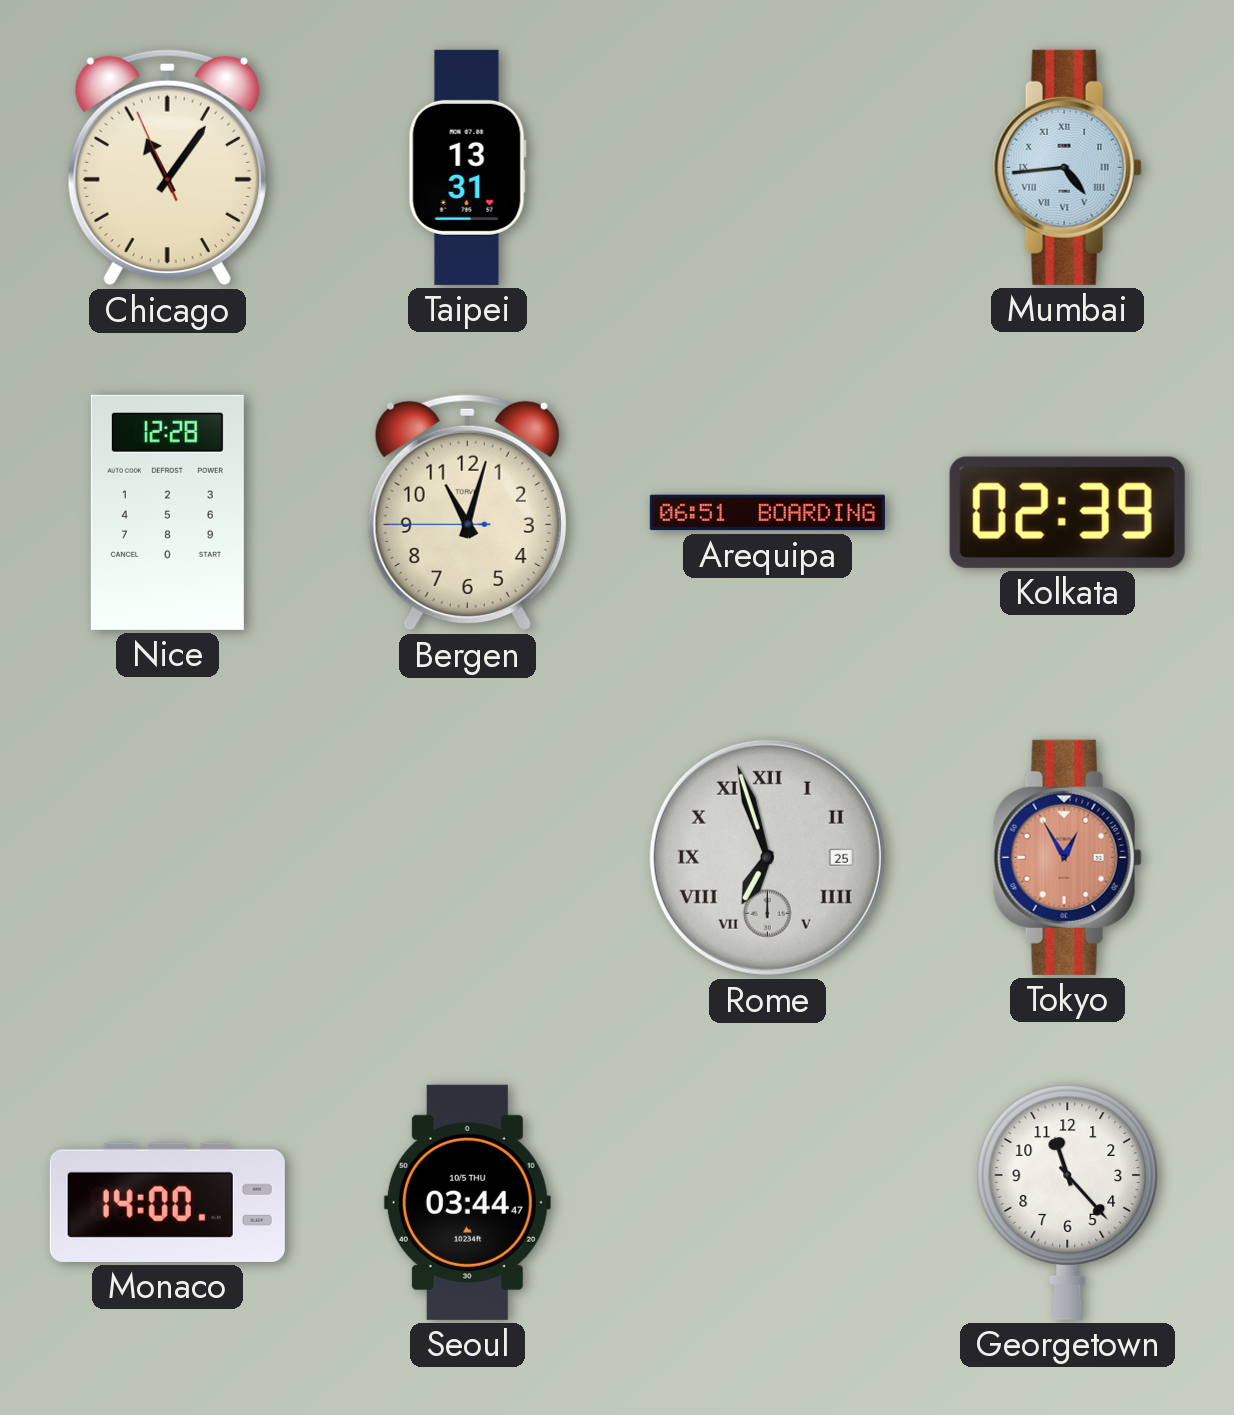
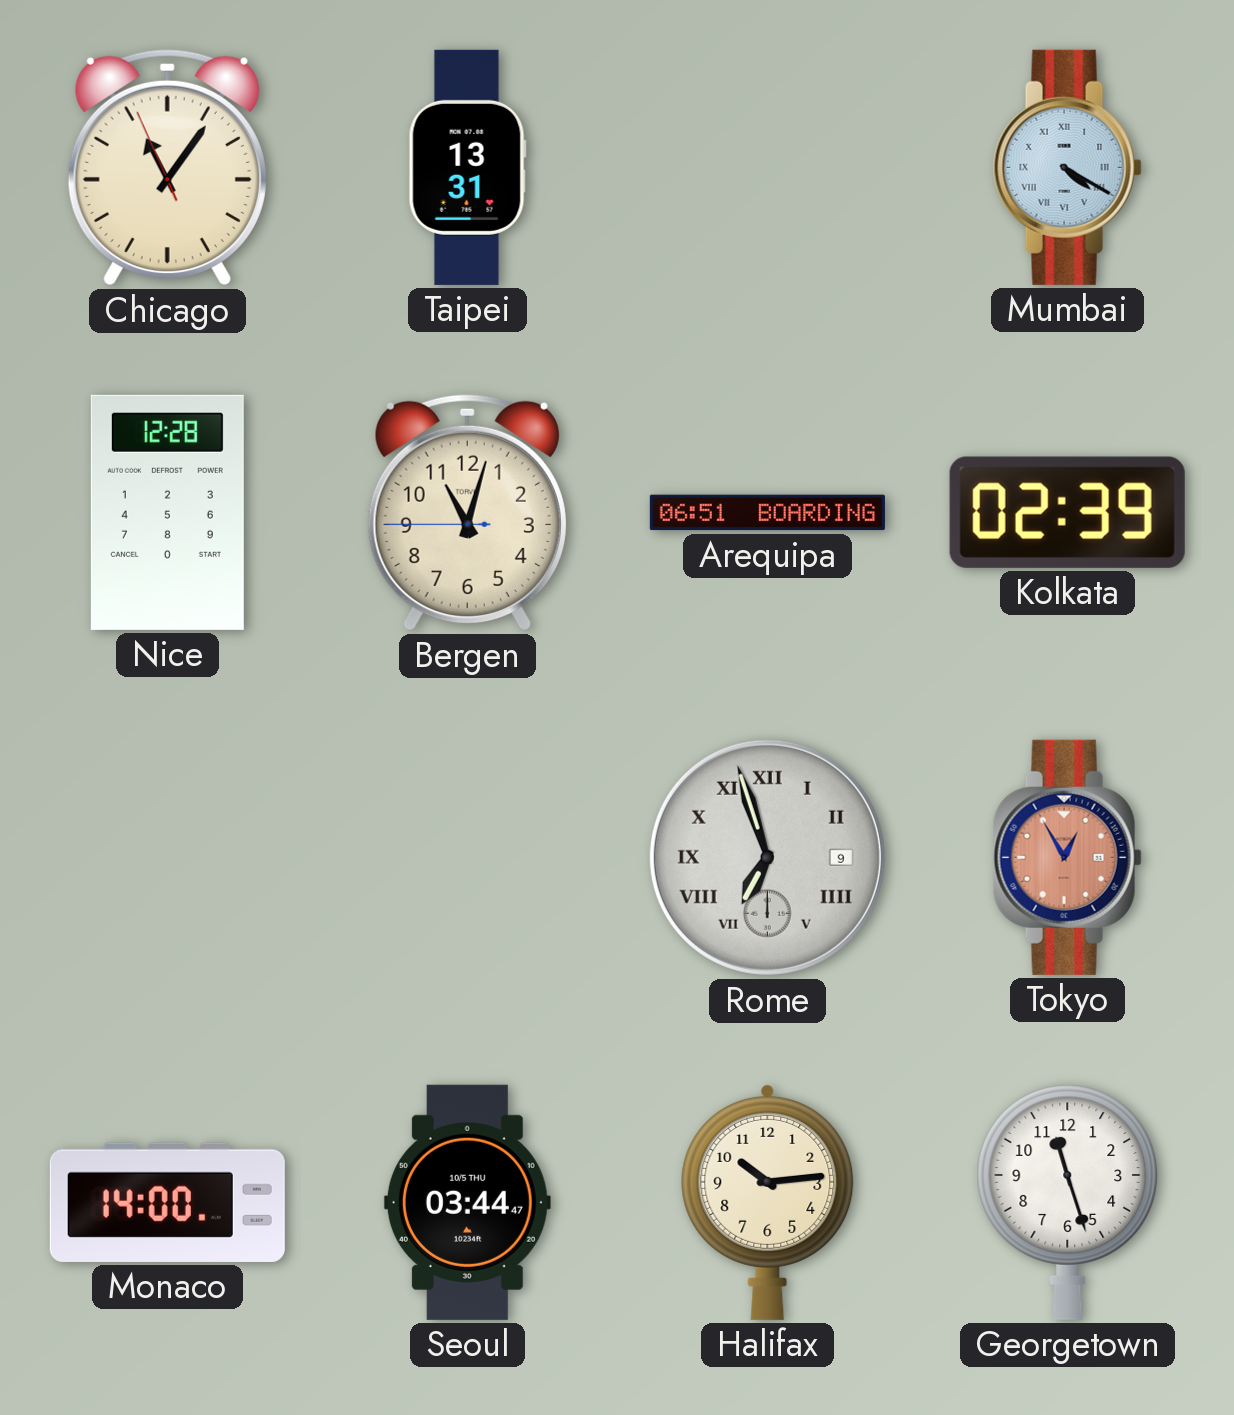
Mumbai: 4:44 -> 4:20
Rome date: 25 -> 9
Halifax: none -> 10:14
Georgetown: 11:23 -> 11:27
